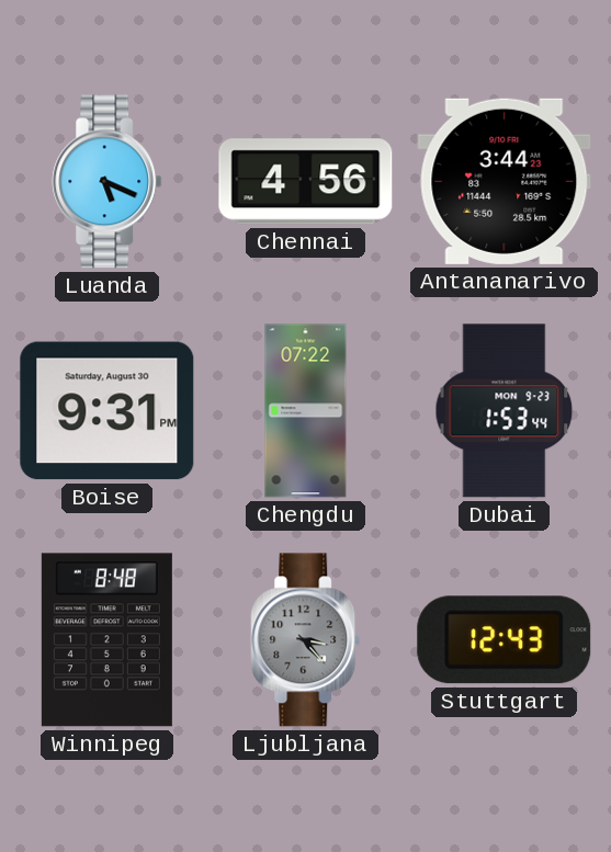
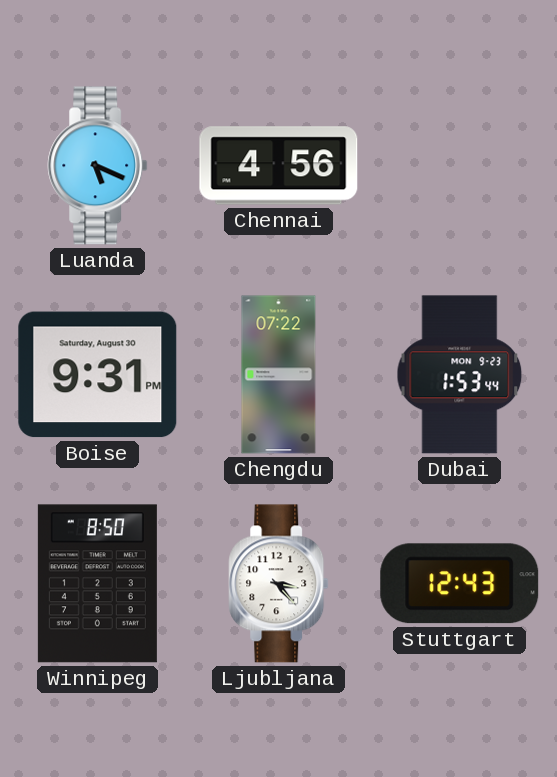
Antananarivo: 3:44 -> none
Winnipeg: 8:48 -> 8:50
Ljubljana dial: grey -> white
